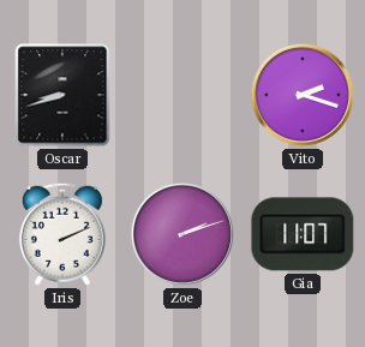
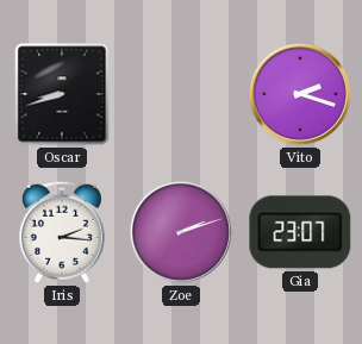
Iris: 2:11 -> 2:16
Gia: 11:07 -> 23:07
